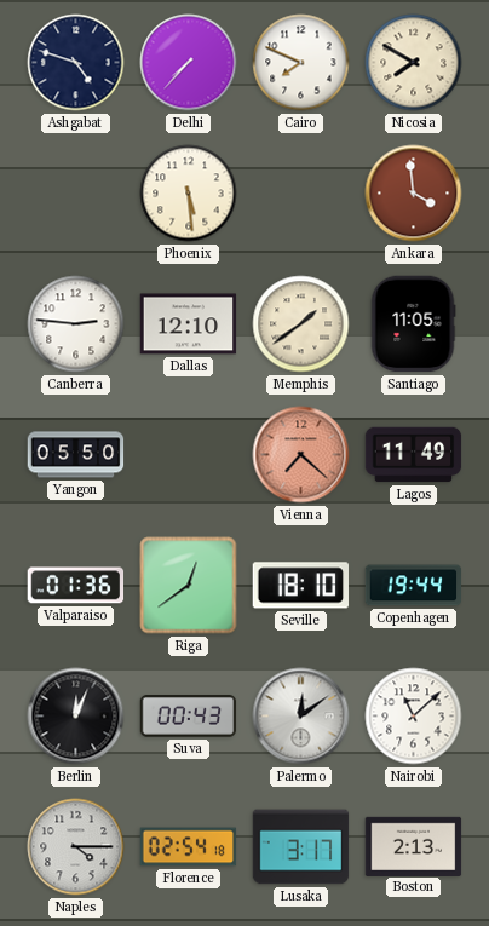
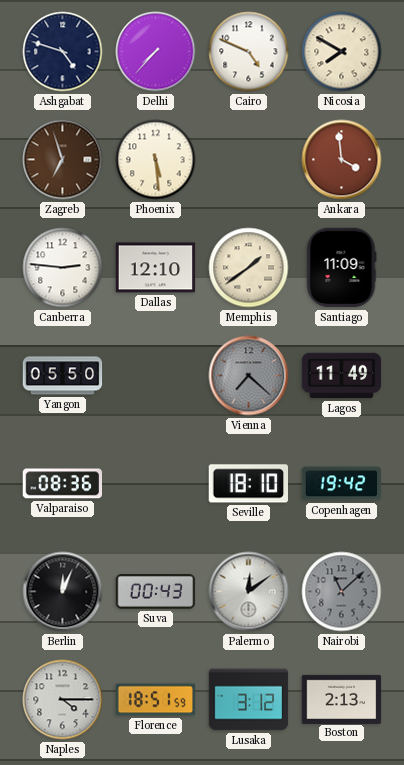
Cairo: 7:49 -> 4:49
Zagreb: none -> 6:57
Santiago: 11:05 -> 11:09
Vienna dial: salmon -> grey
Valparaiso: 01:36 -> 08:36
Riga: 12:39 -> none
Copenhagen: 19:44 -> 19:42
Nairobi dial: white -> grey
Florence: 02:54 -> 18:51
Lusaka: 3:17 -> 3:12
